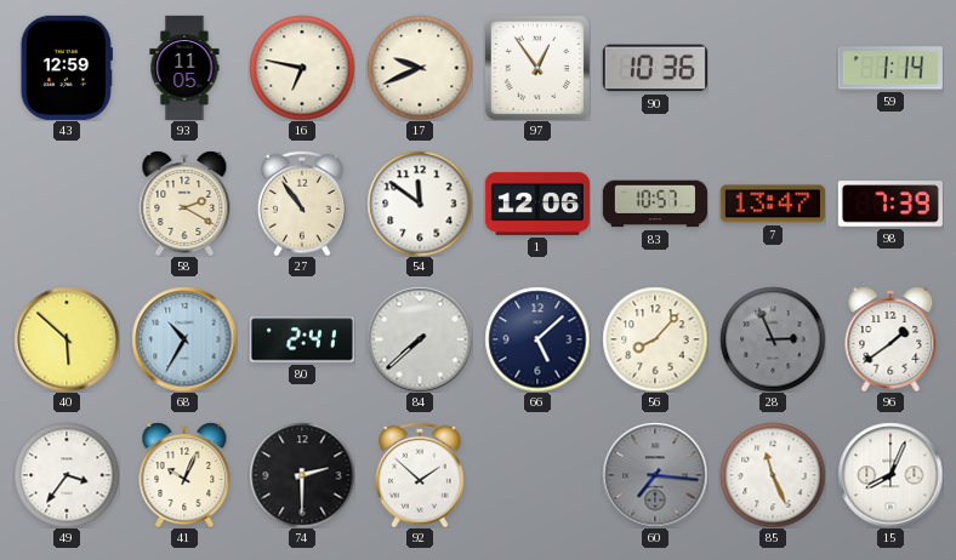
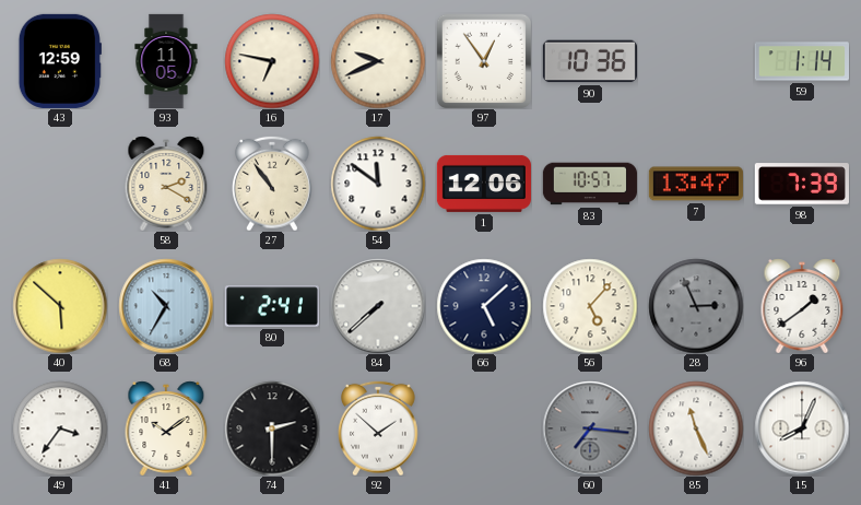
56: 8:07 -> 5:07
41: 10:04 -> 10:09
